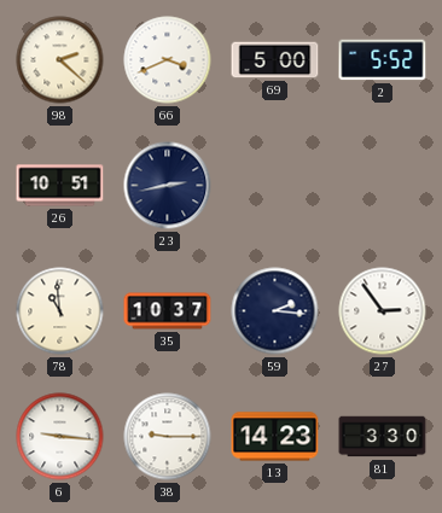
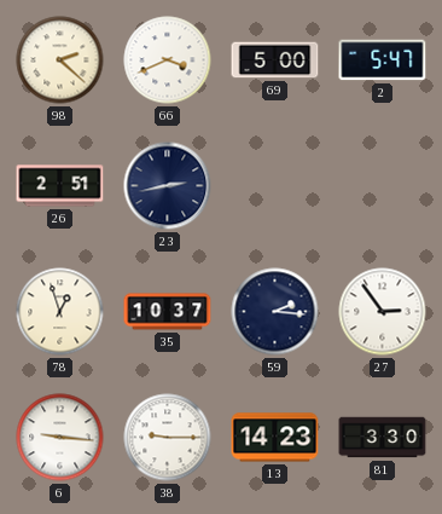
2: 5:52 -> 5:47
26: 10:51 -> 2:51
78: 10:59 -> 12:57
